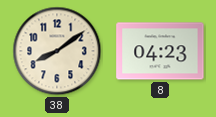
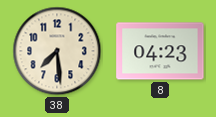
38: 8:09 -> 7:29
